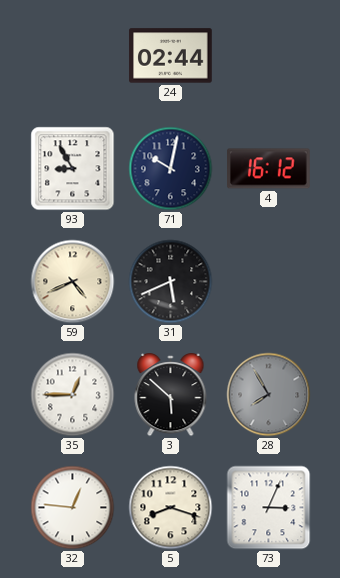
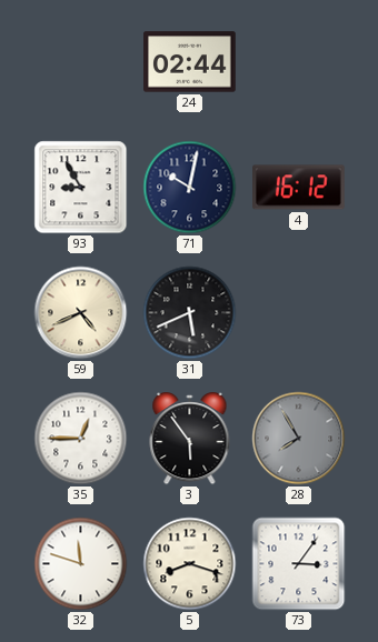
3: 5:52 -> 5:54
32: 12:46 -> 11:48
73: 3:04 -> 3:06
